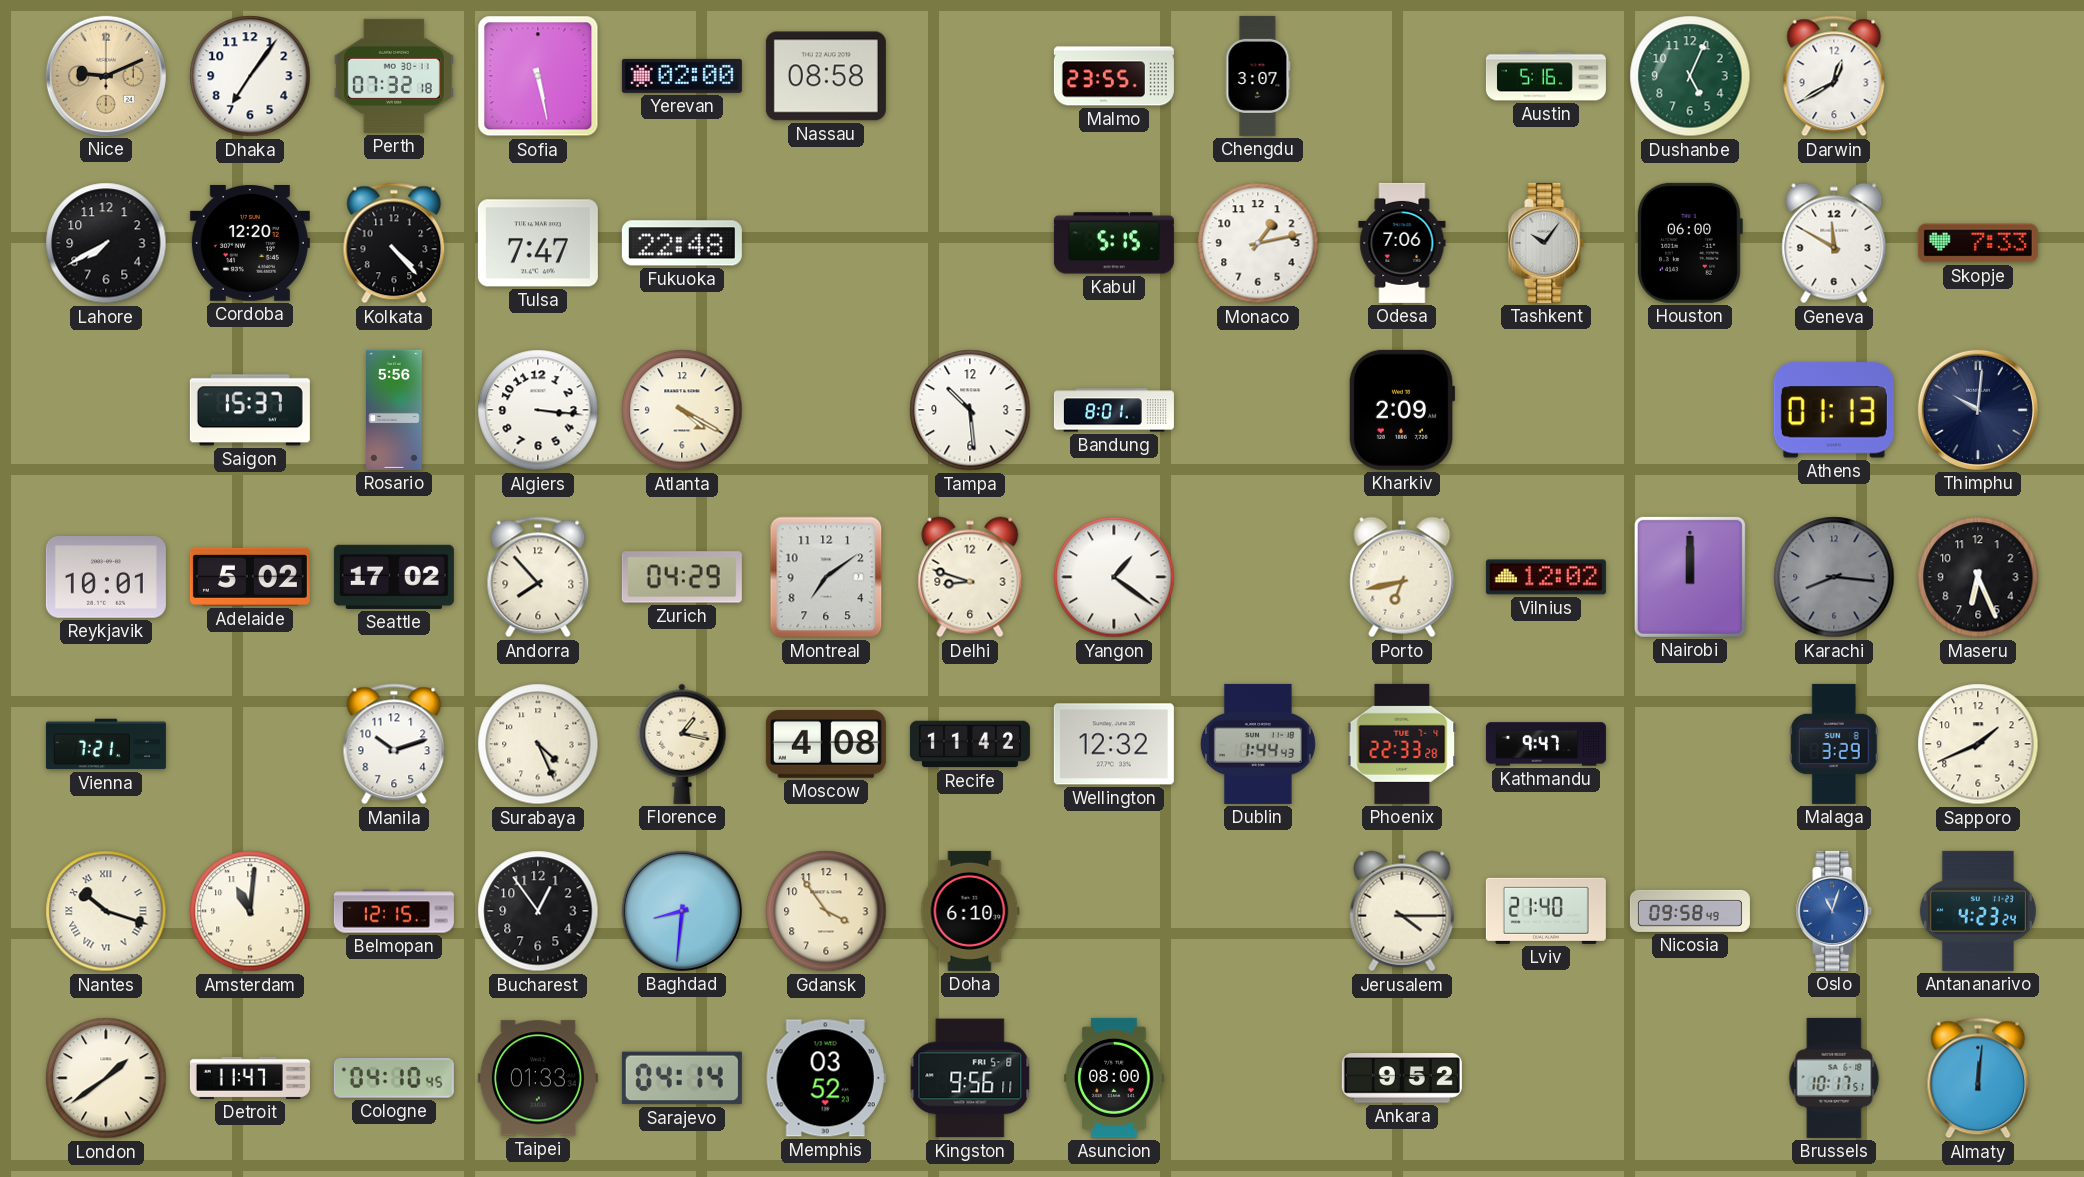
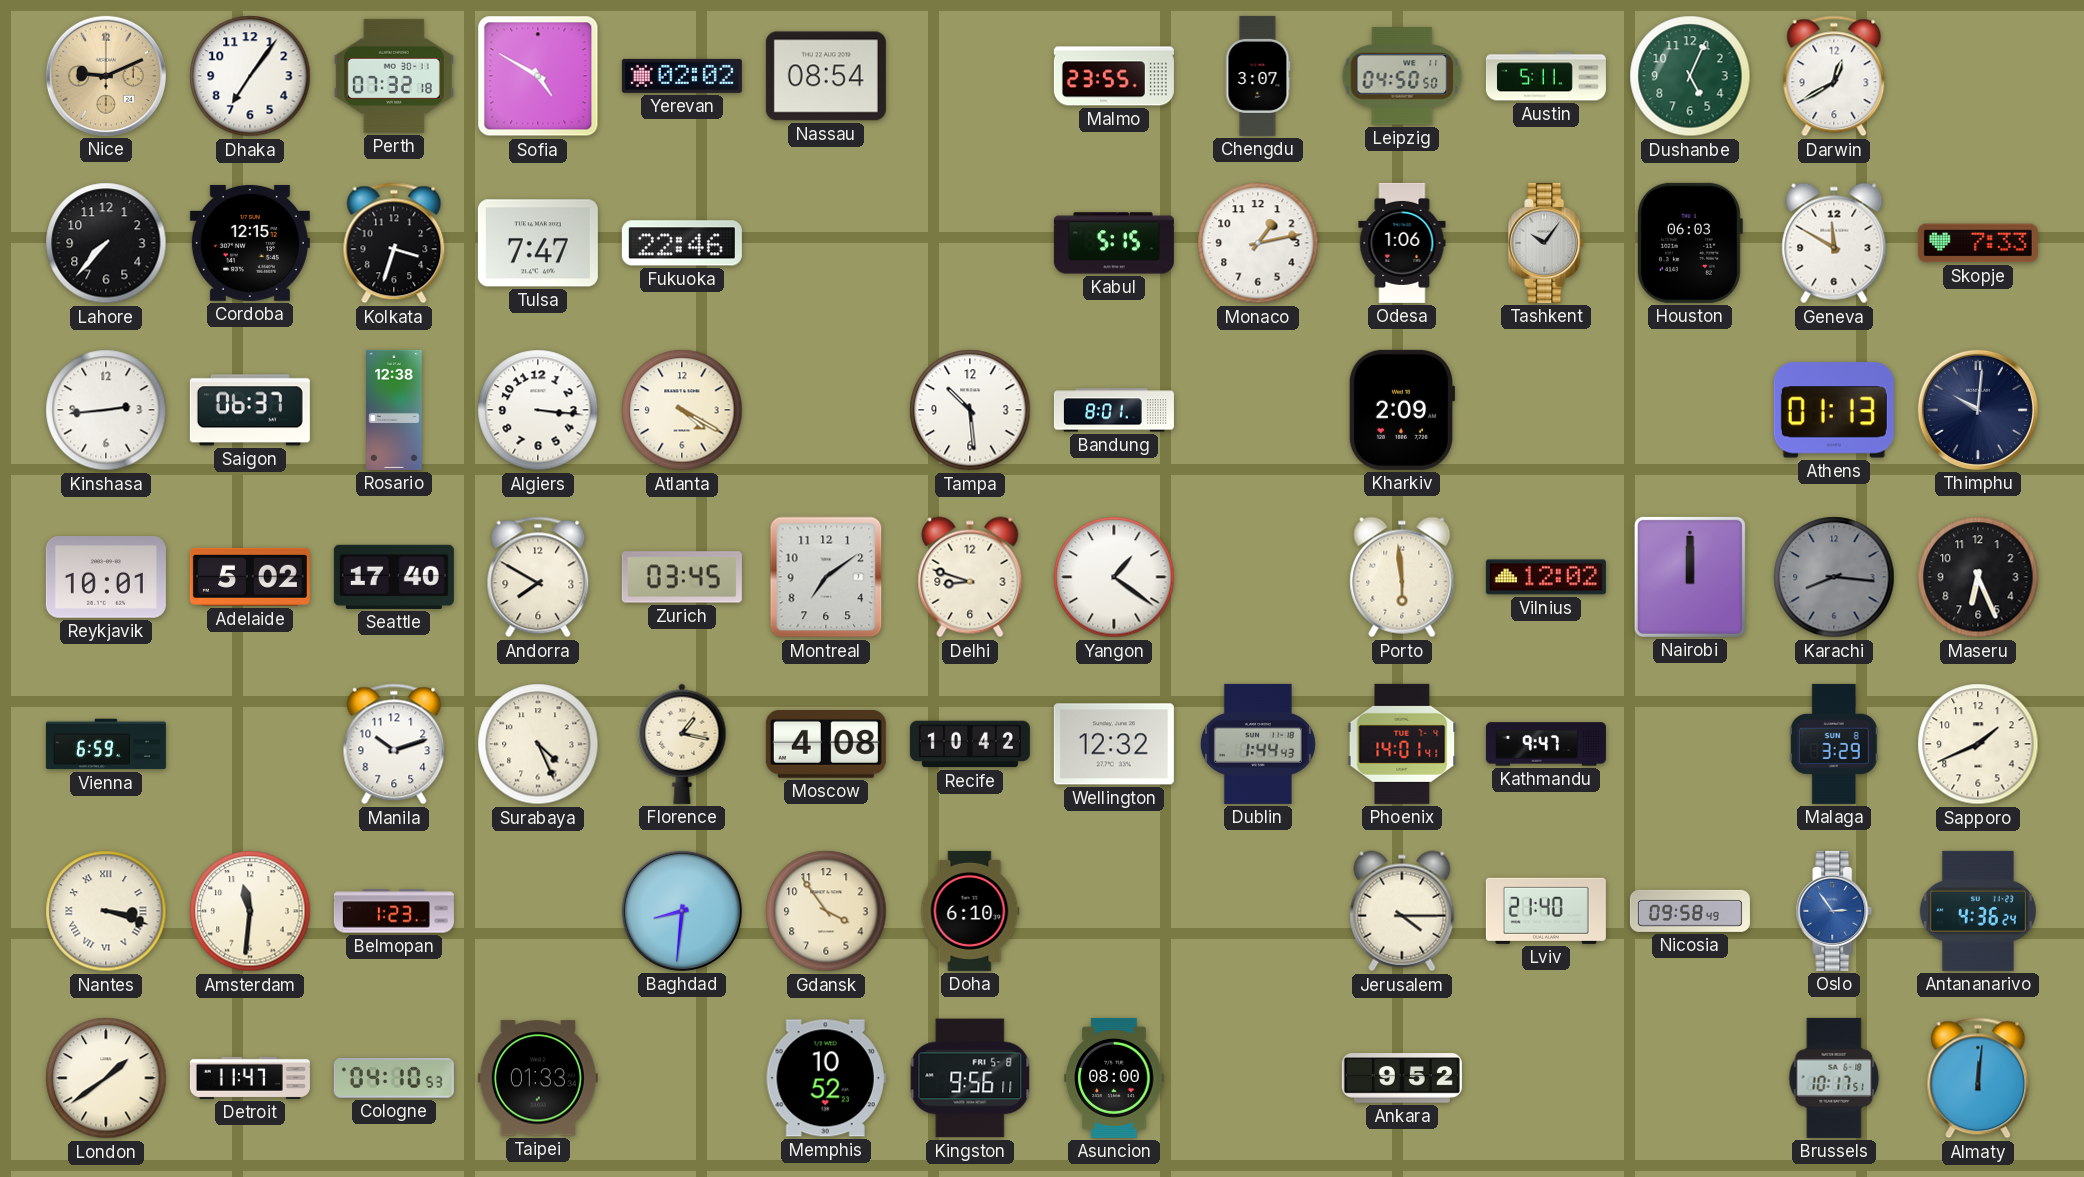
Sofia: 5:28 -> 4:50
Yerevan: 02:00 -> 02:02
Nassau: 08:58 -> 08:54
Leipzig: none -> 04:50
Austin: 5:16 -> 5:11
Lahore: 7:40 -> 7:37
Cordoba: 12:20 -> 12:15
Kolkata: 4:23 -> 3:33
Fukuoka: 22:48 -> 22:46
Odesa: 7:06 -> 1:06
Houston: 06:00 -> 06:03
Kinshasa: none -> 2:44
Saigon: 15:37 -> 06:37
Rosario: 5:56 -> 12:38
Seattle: 17:02 -> 17:40
Andorra: 7:53 -> 7:50
Zurich: 04:29 -> 03:45
Porto: 6:43 -> 5:59
Vienna: 7:21 -> 6:59
Recife: 11:42 -> 10:42
Phoenix: 22:33 -> 14:01
Nantes: 10:18 -> 3:18
Amsterdam: 11:01 -> 11:31
Belmopan: 12:15 -> 1:23
Bucharest: 12:54 -> none
Oslo: 11:03 -> 2:54
Antananarivo: 4:23 -> 4:36
Cologne: 04:10:45 -> 04:10:53
Sarajevo: 04:14 -> none
Memphis: 03:52 -> 10:52
